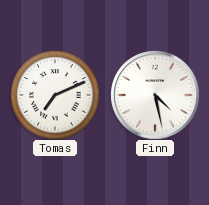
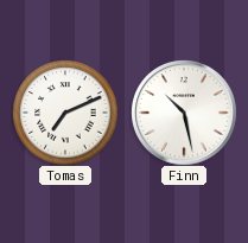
Finn: 4:28 -> 10:28
